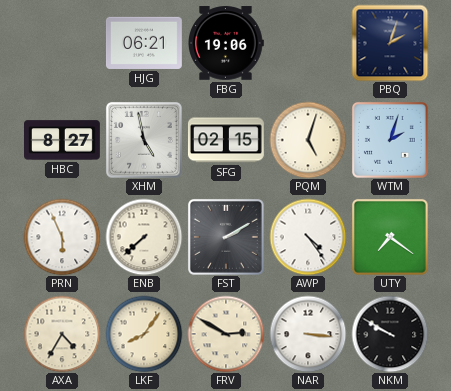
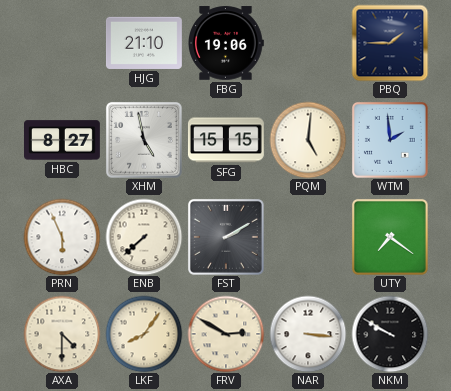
HJG: 06:21 -> 21:10
PBQ: 2:03 -> 1:45
SFG: 02:15 -> 15:15
PQM: 5:03 -> 5:01
WTM: 2:03 -> 1:59
AWP: 4:24 -> none
AXA: 4:35 -> 4:30
